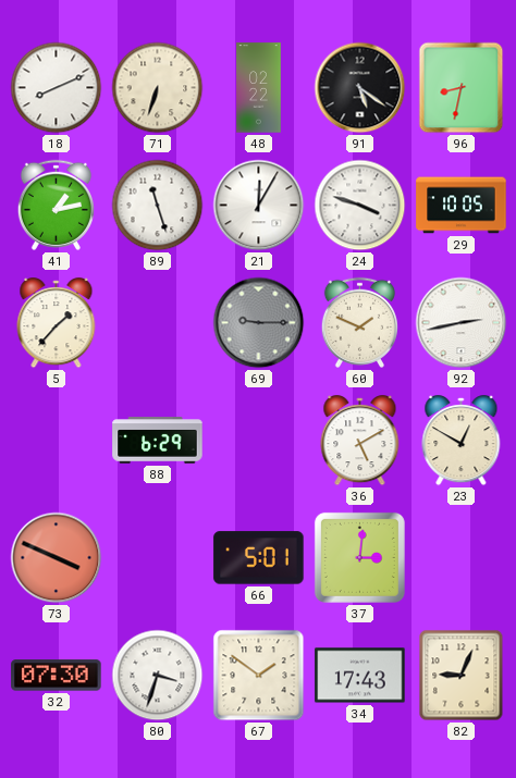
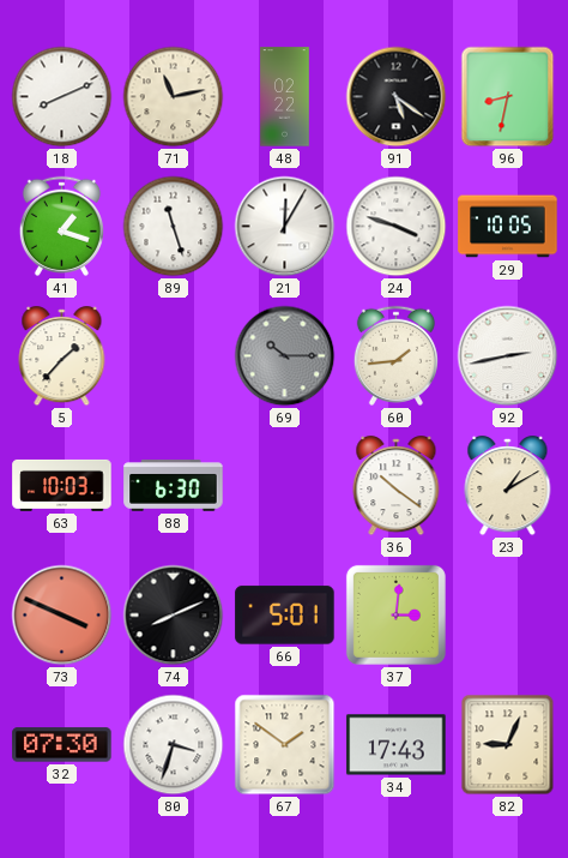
71: 6:33 -> 11:13
41: 1:13 -> 1:18
69: 9:15 -> 10:15
60: 1:49 -> 1:44
63: none -> 10:03
88: 6:29 -> 6:30
36: 5:10 -> 10:21
23: 12:50 -> 1:10
74: none -> 8:11
